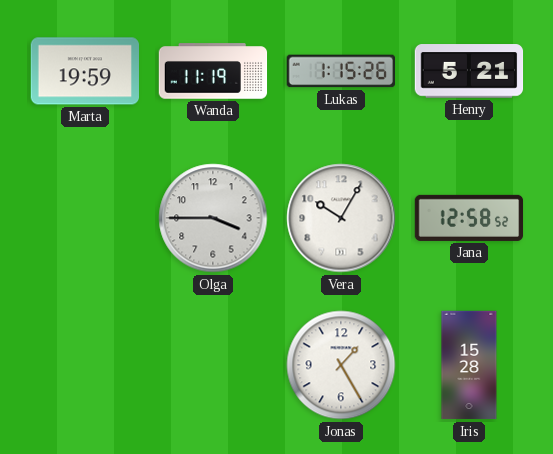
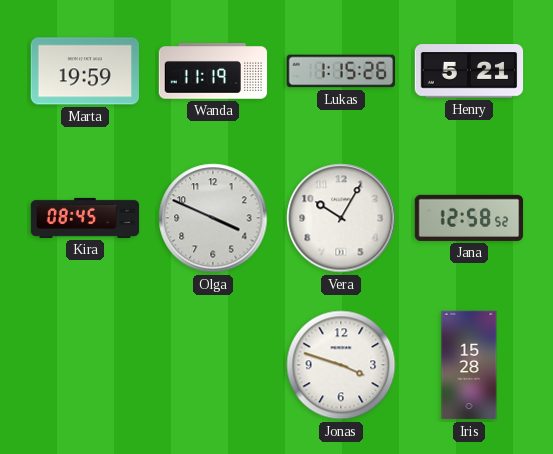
Kira: none -> 08:45
Olga: 3:45 -> 3:49
Jonas: 1:25 -> 3:48
